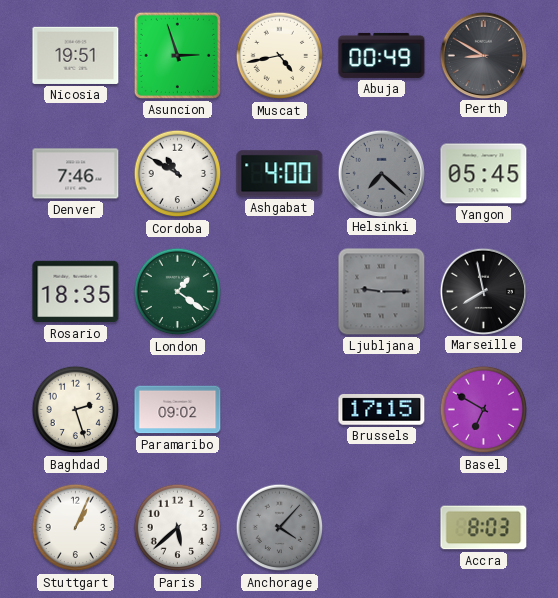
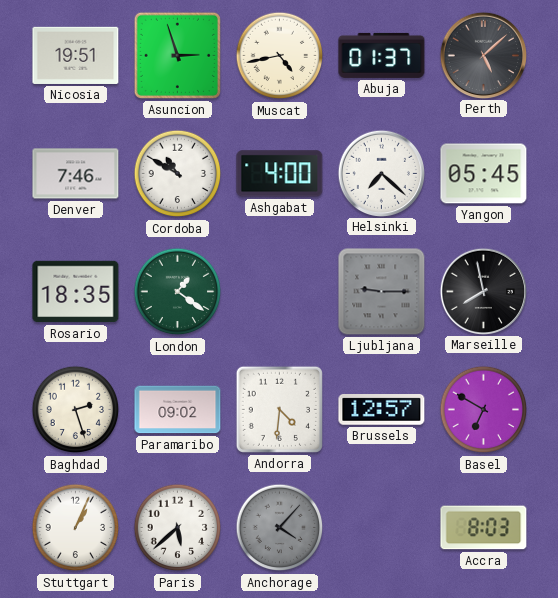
Abuja: 00:49 -> 01:37
Perth: 8:50 -> 5:08
Helsinki dial: grey -> white
Andorra: none -> 4:31
Brussels: 17:15 -> 12:57
